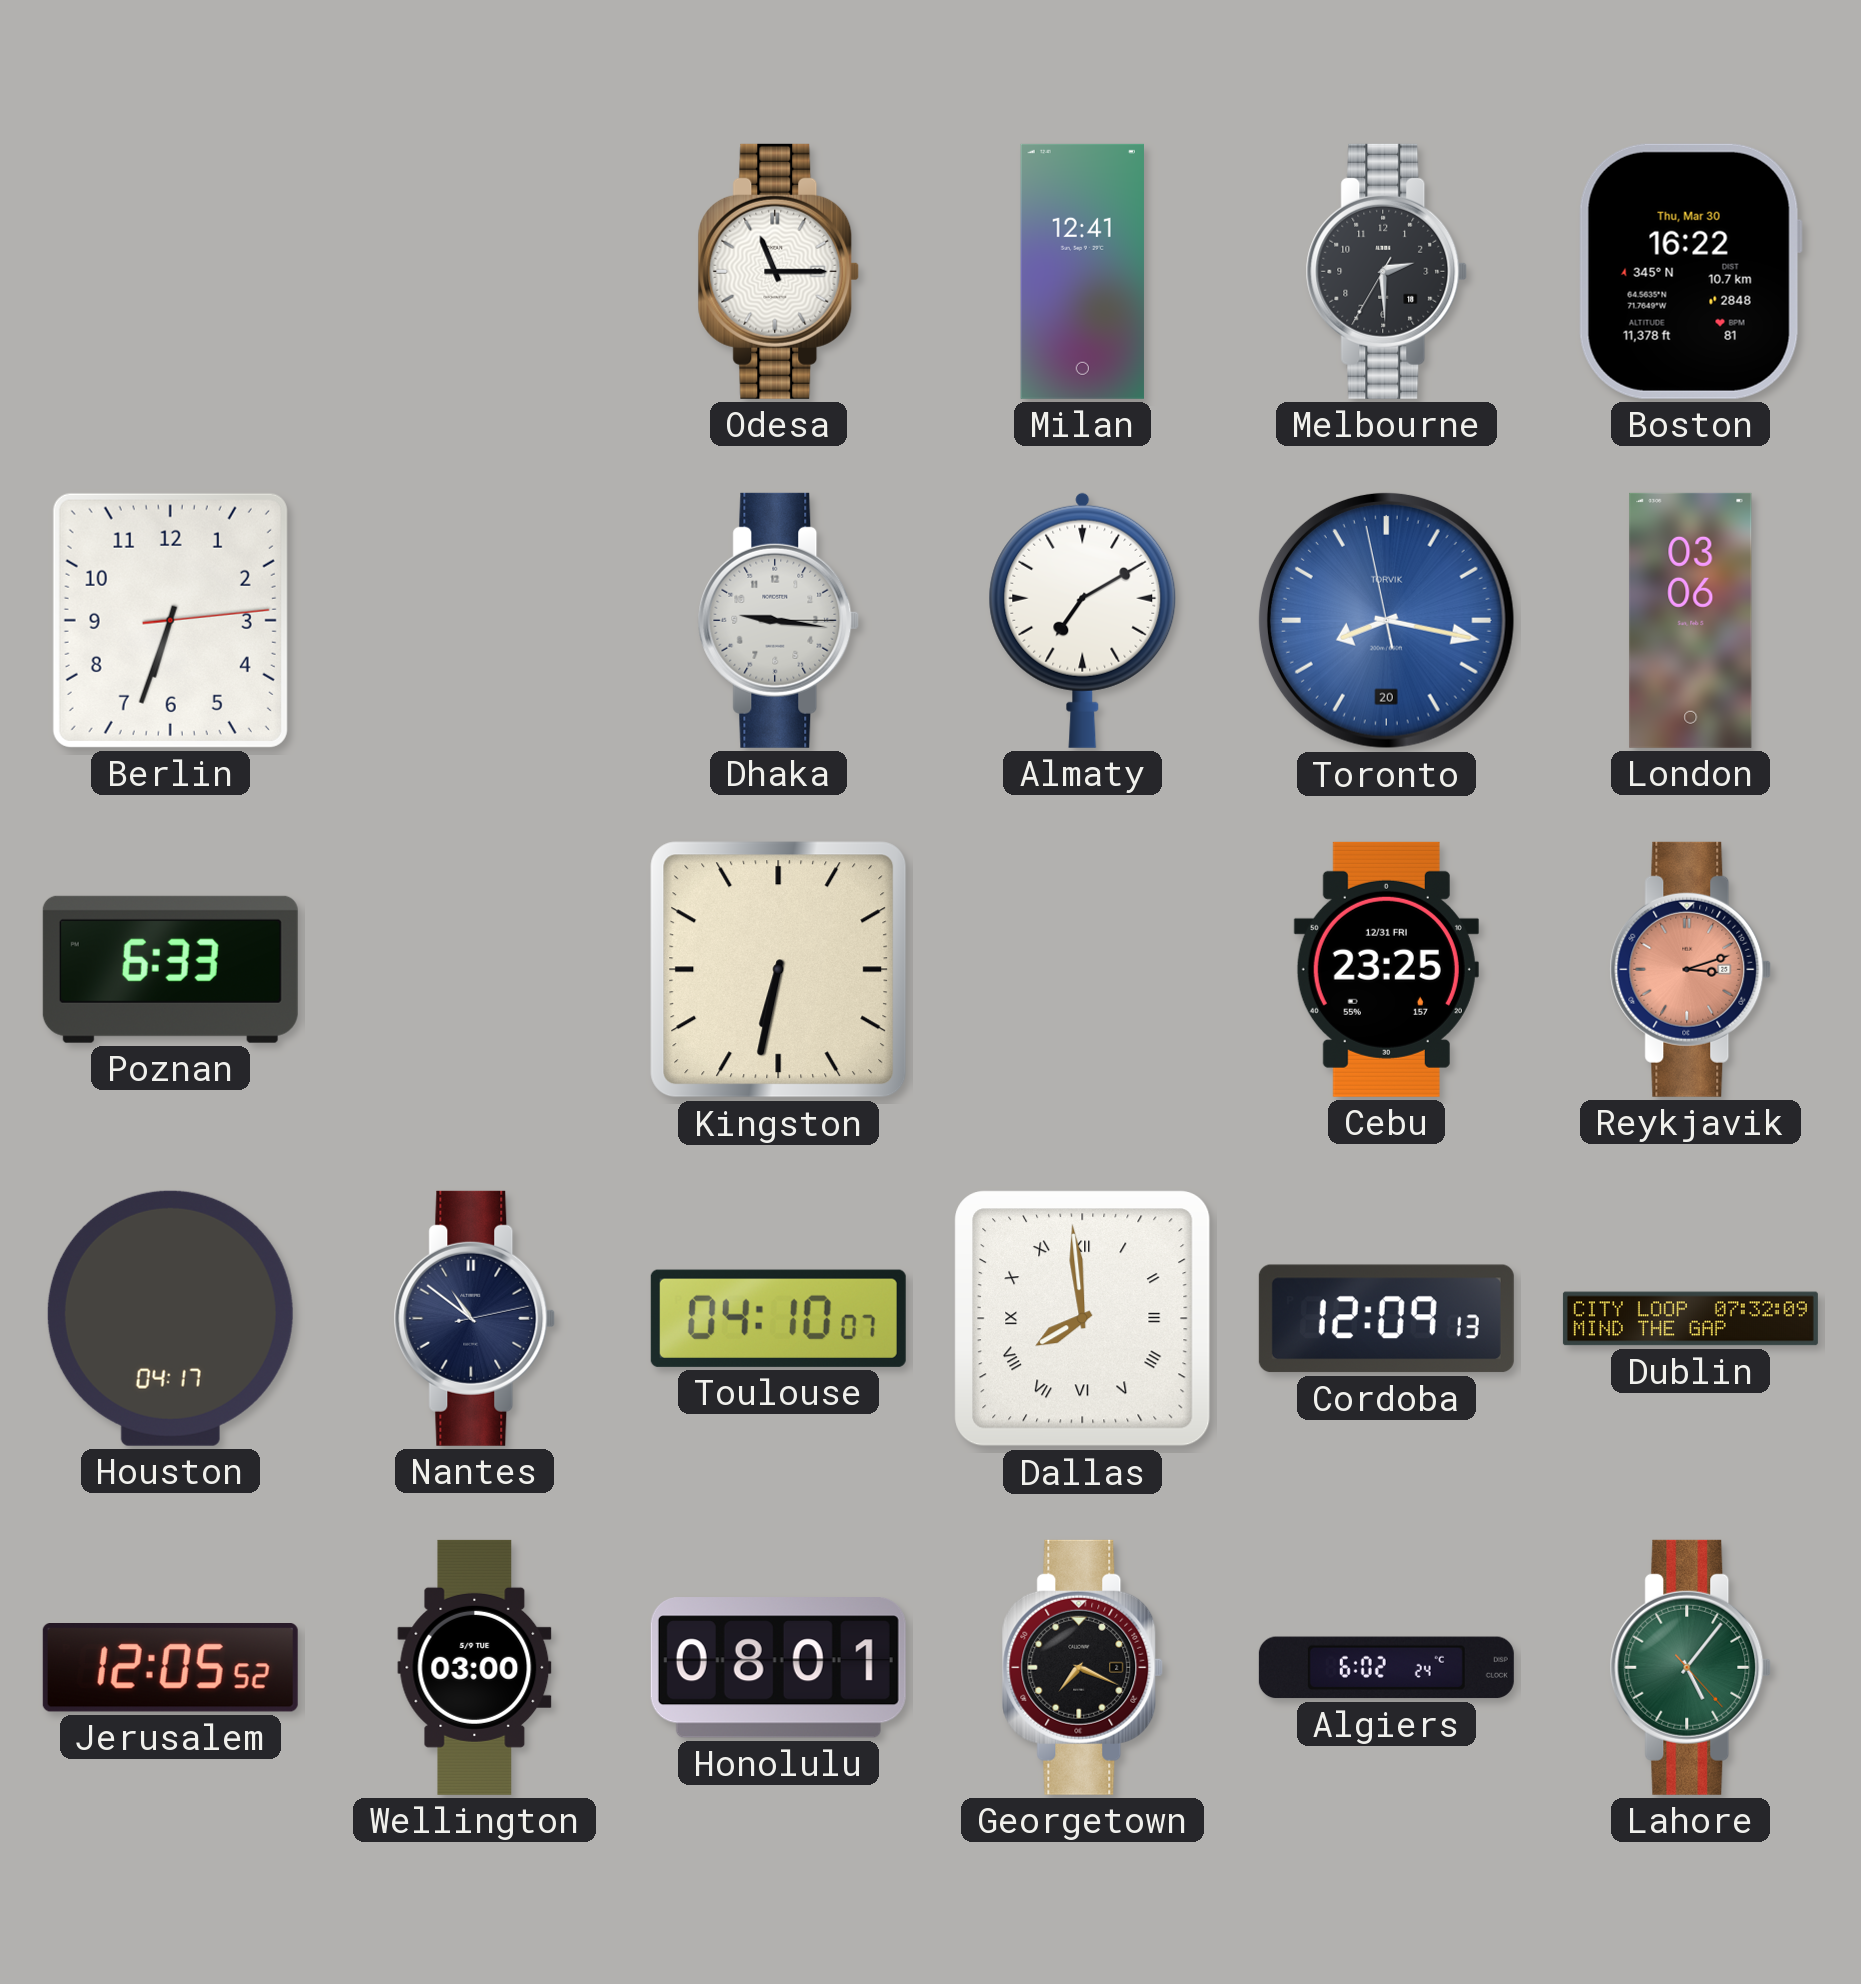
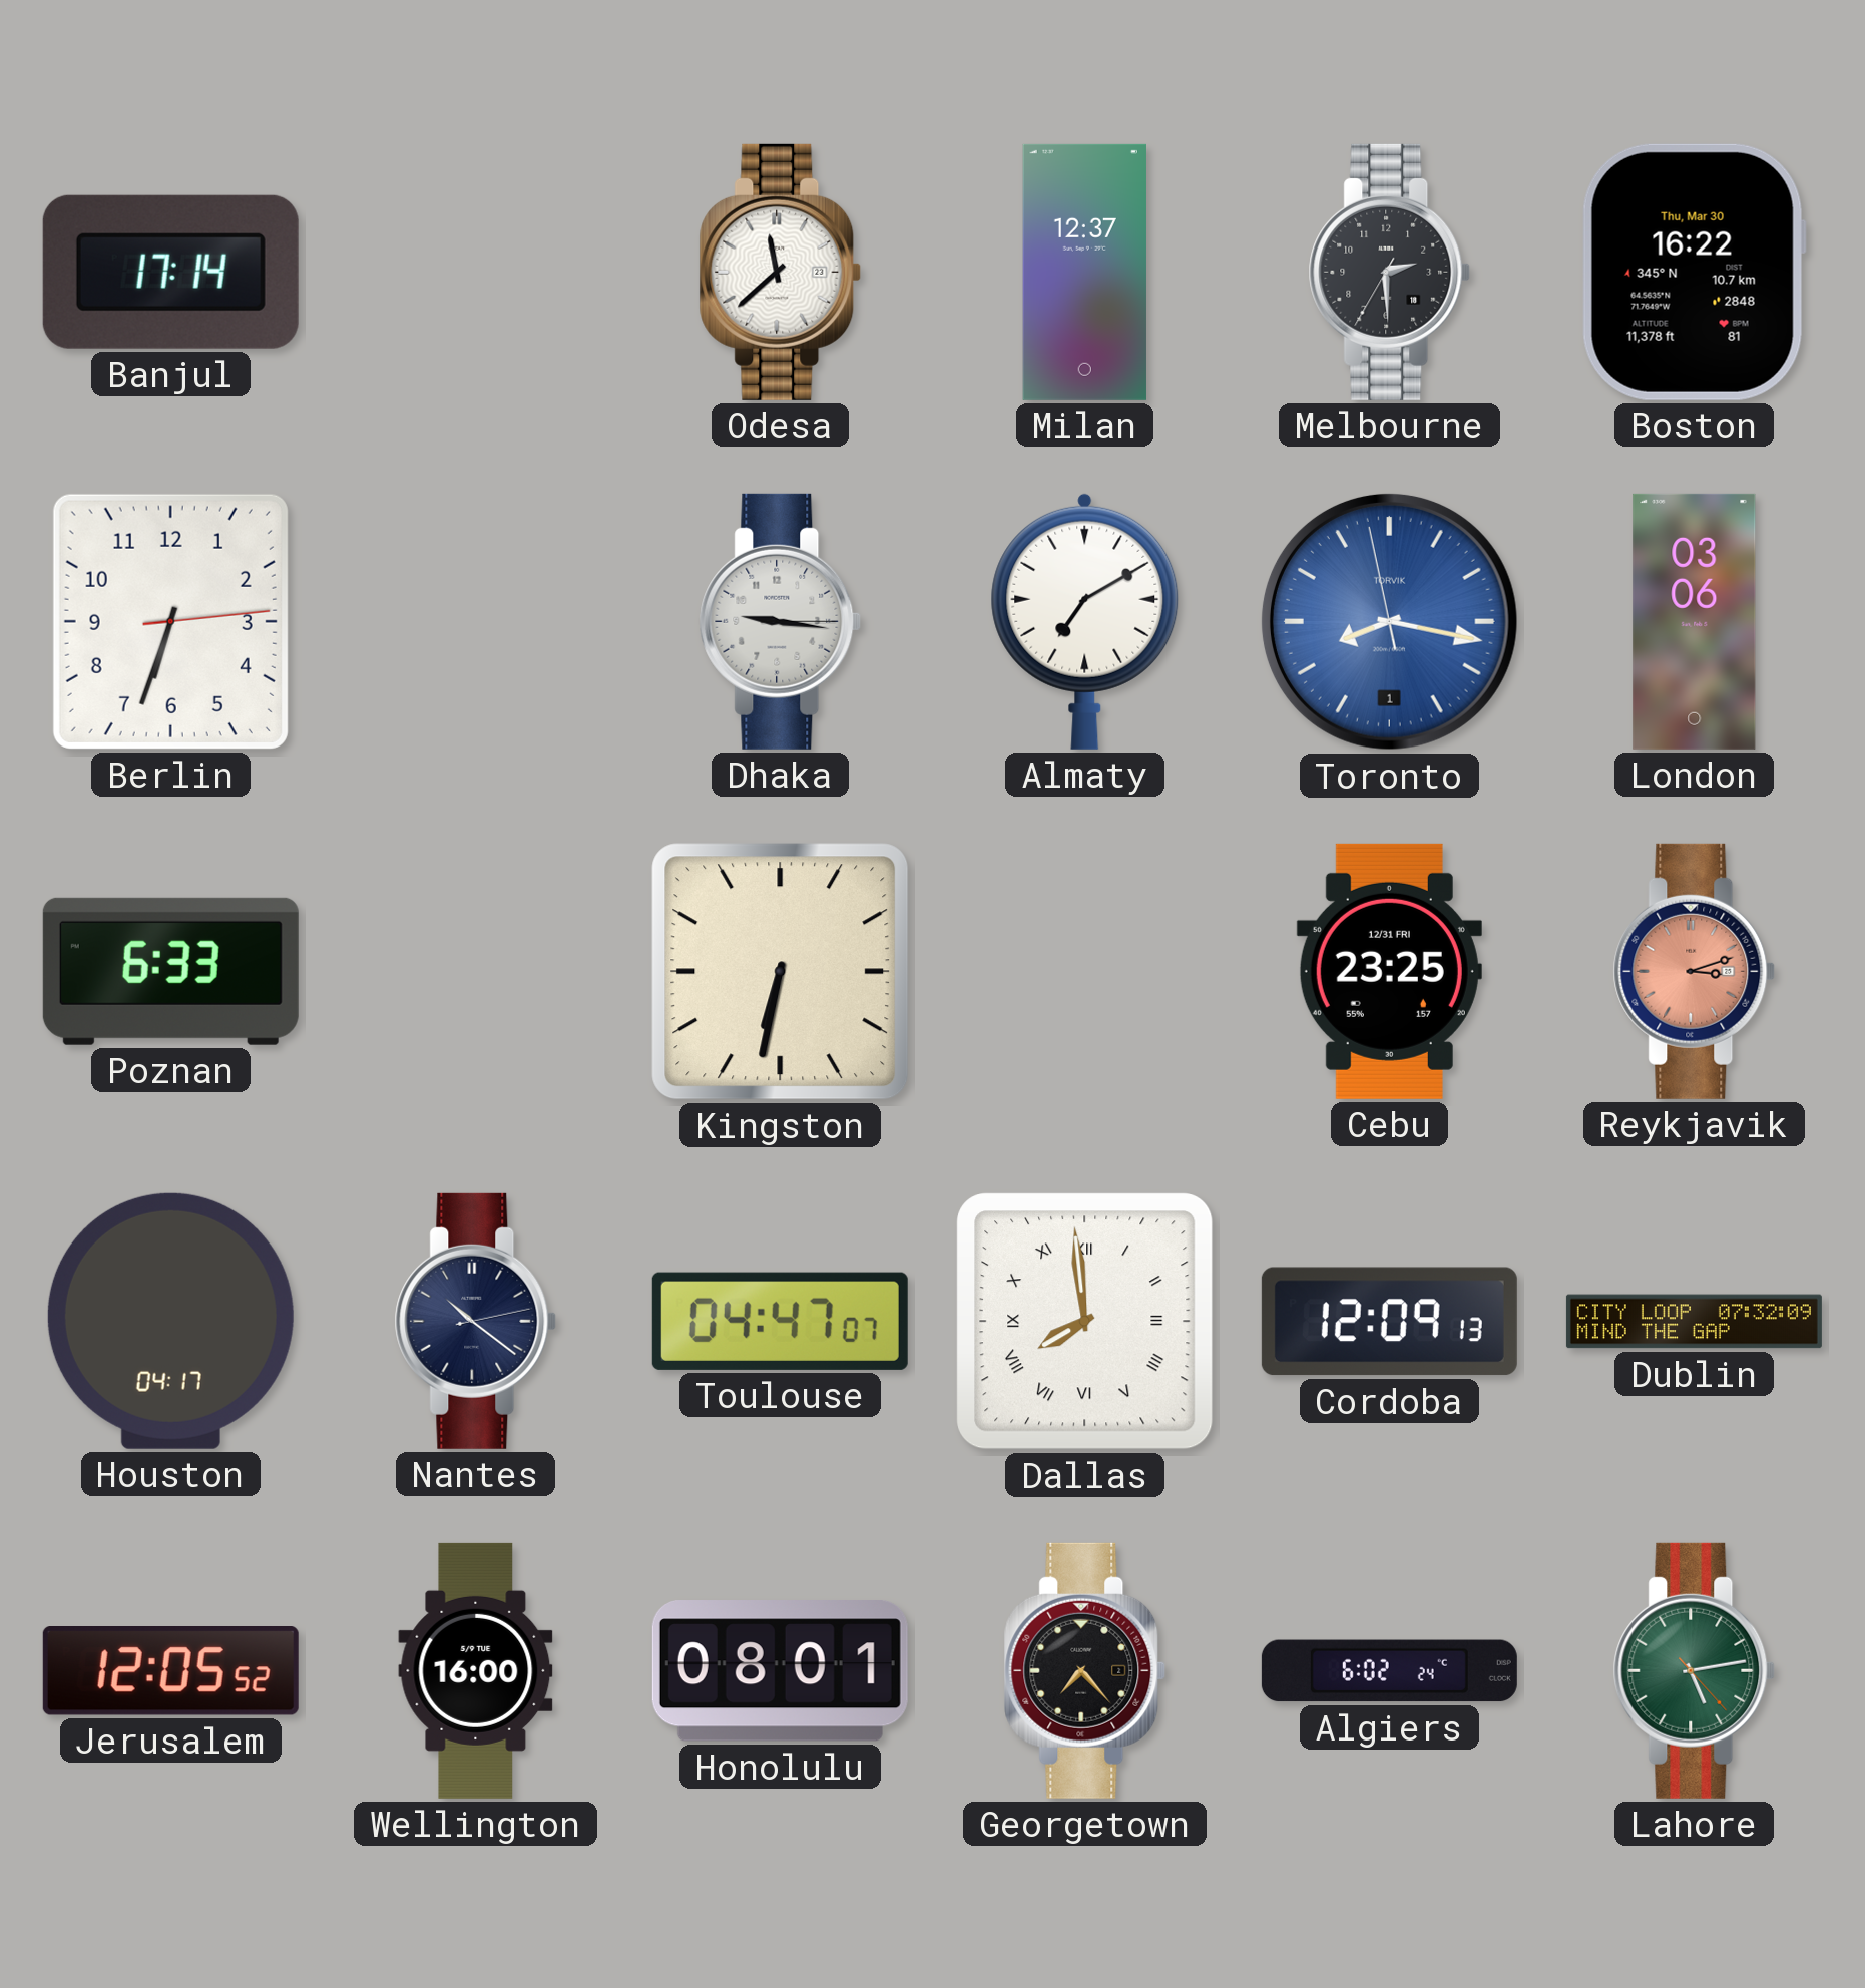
Banjul: none -> 17:14
Odesa: 11:15 -> 11:38
Milan: 12:41 -> 12:37
Toronto date: 20 -> 1
Nantes: 10:51 -> 10:21
Toulouse: 04:10 -> 04:47
Wellington: 03:00 -> 16:00
Georgetown: 7:19 -> 7:23
Lahore: 5:06 -> 5:13
